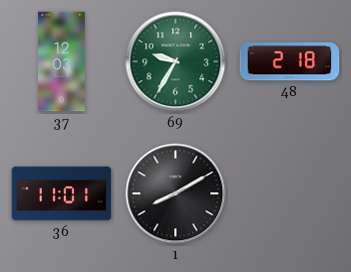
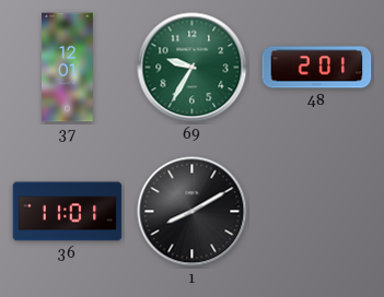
37: 12:03 -> 12:01
48: 2:18 -> 2:01
